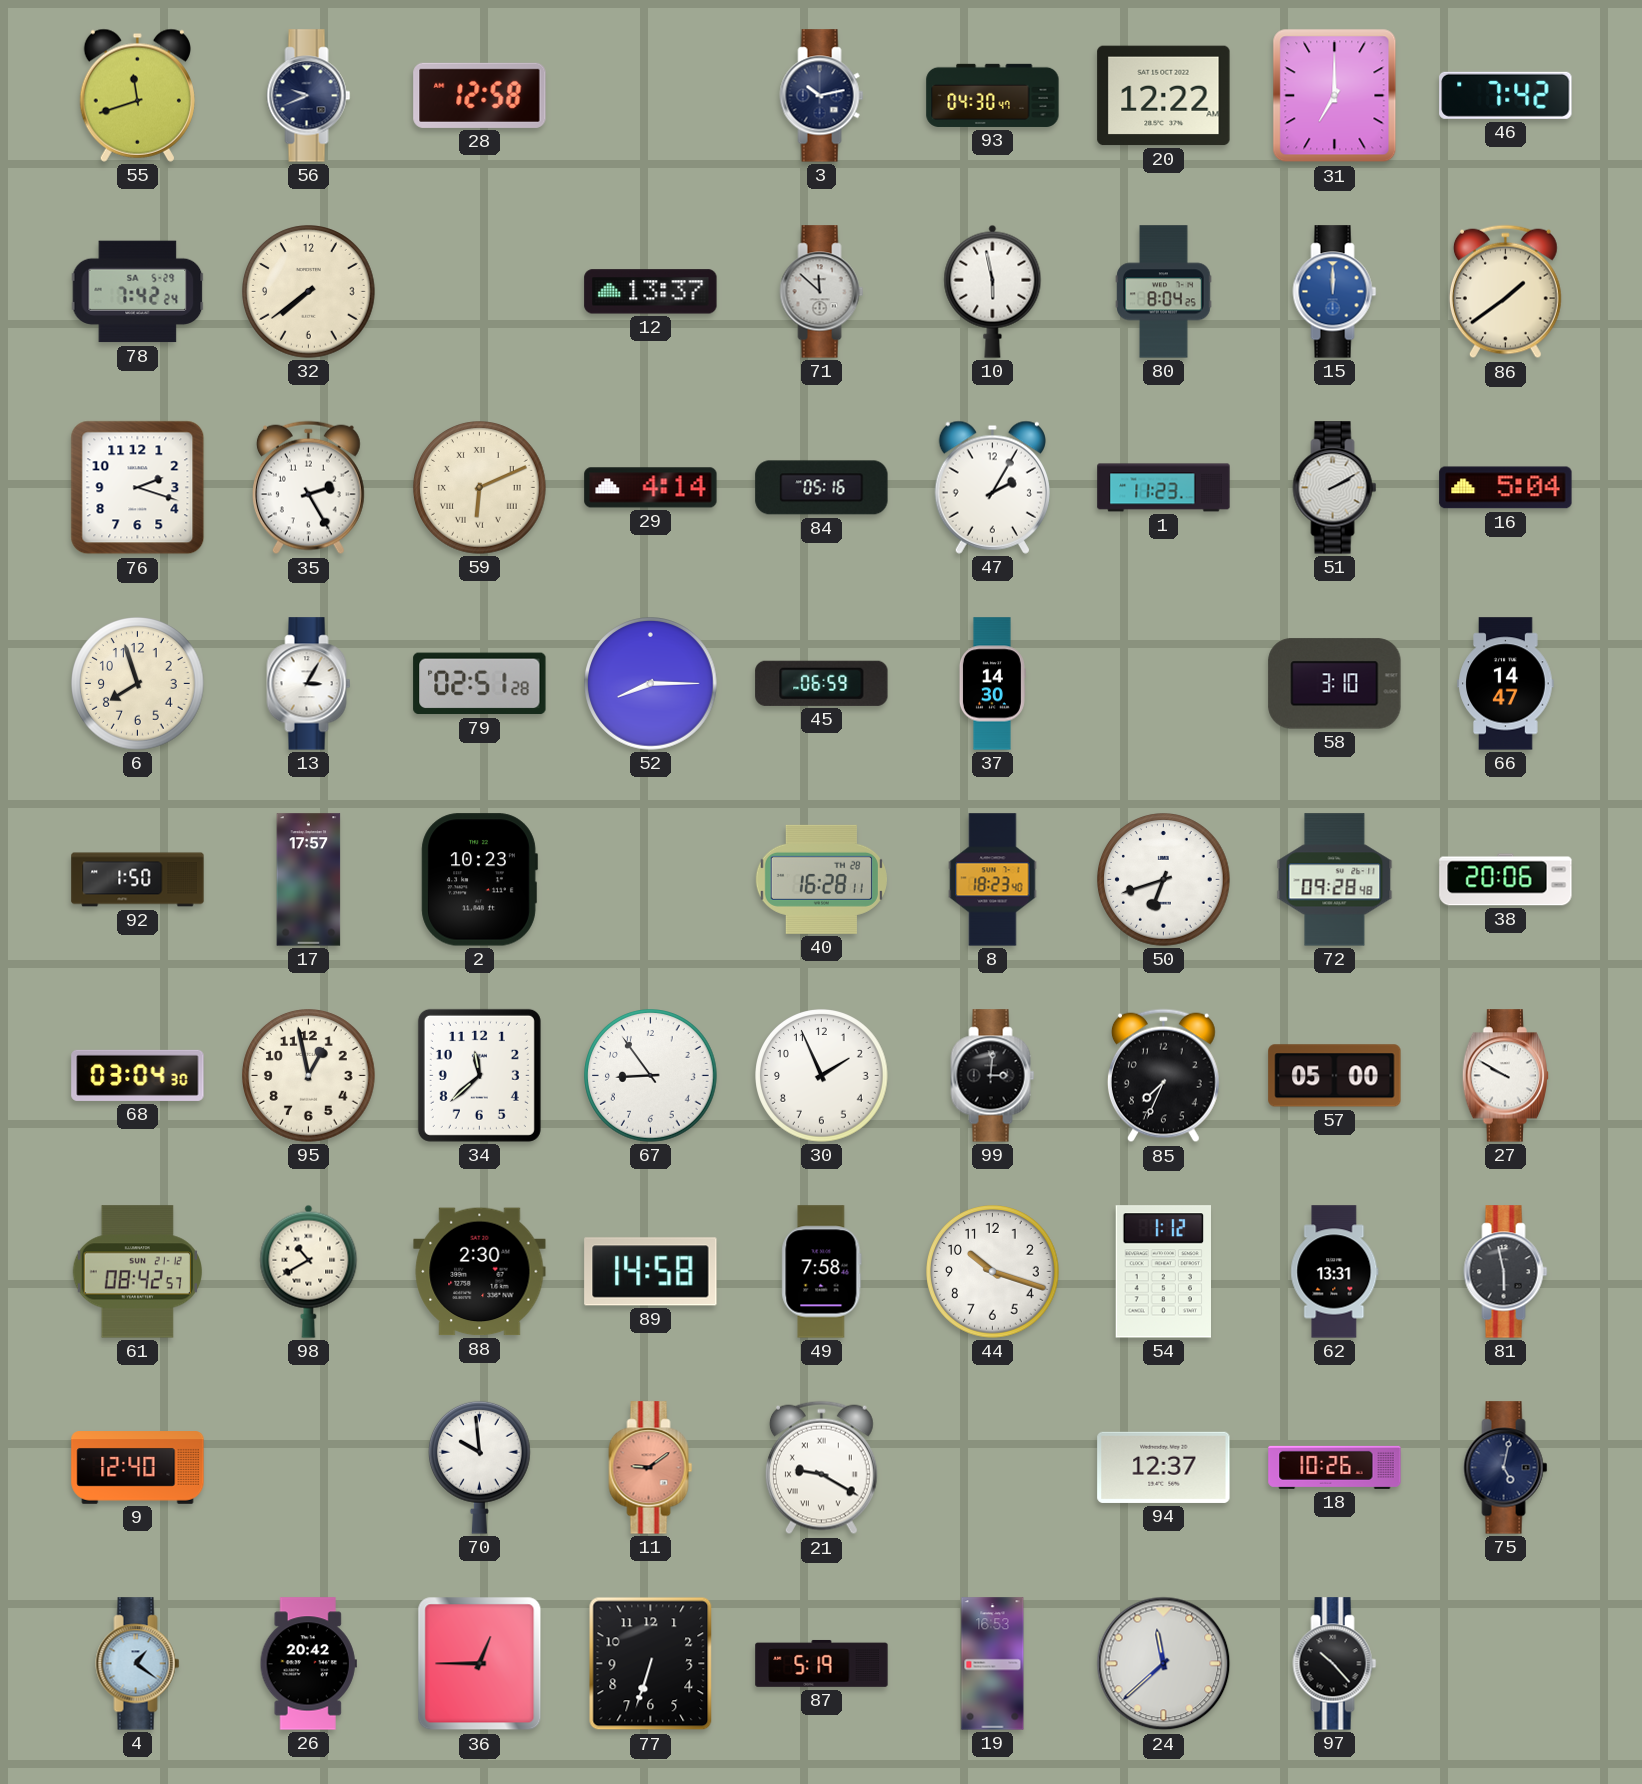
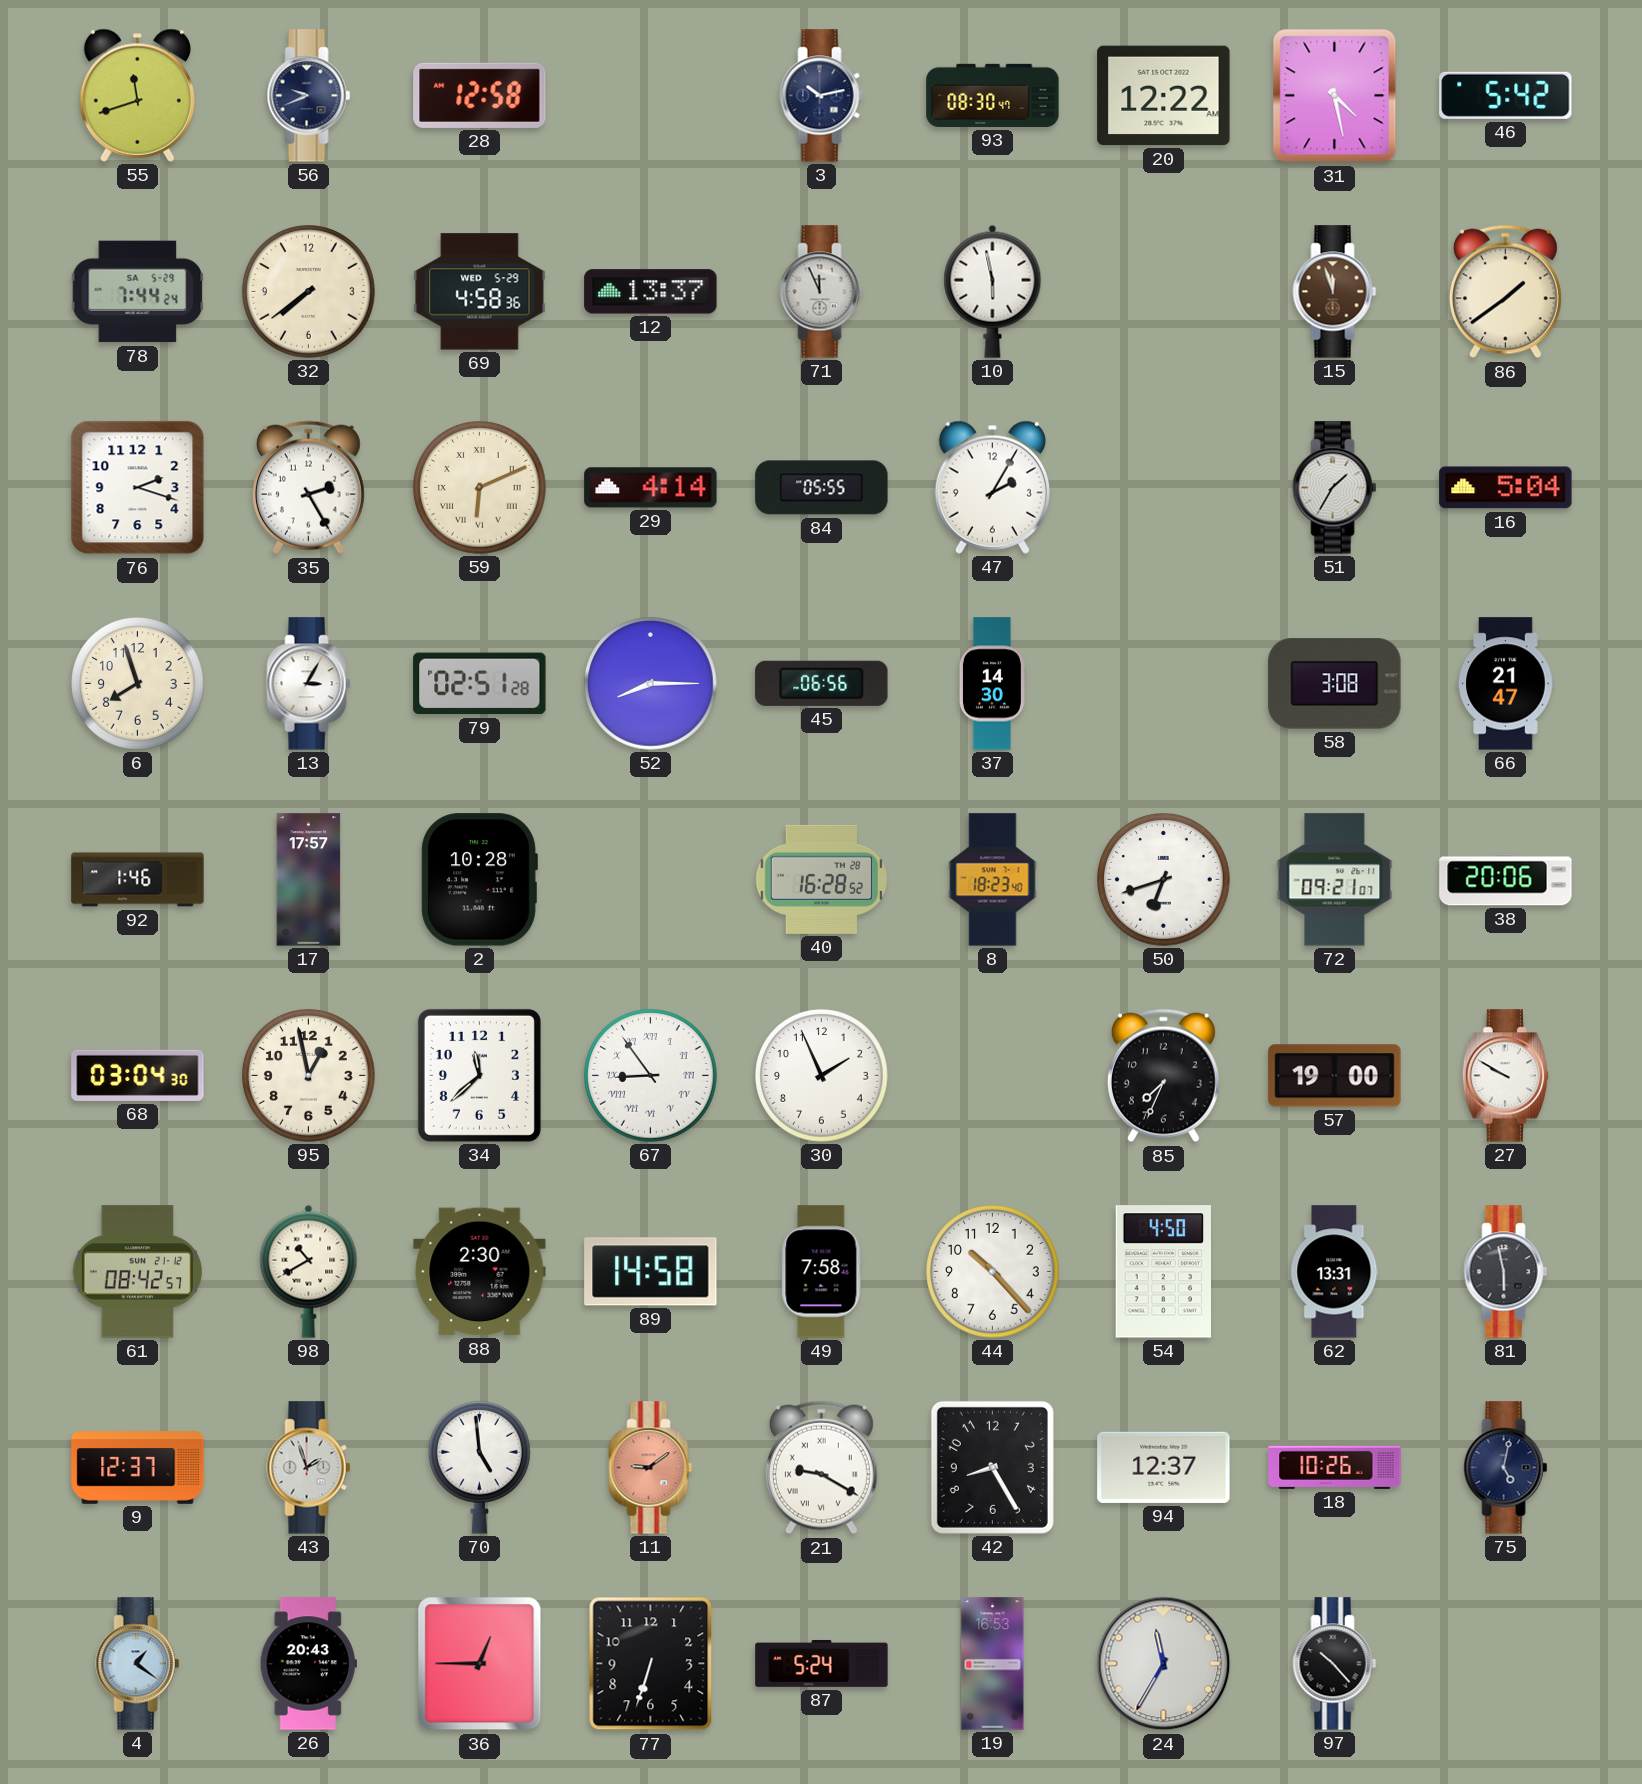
93: 04:30 -> 08:30
31: 7:00 -> 4:28
46: 7:42 -> 5:42
78: 7:42 -> 7:44
69: none -> 4:58
71: 11:52 -> 11:56
80: 8:04 -> none
15: 12:00 -> 11:57
15 dial: blue -> brown
84: 05:16 -> 05:55
1: 11:23 -> none
51: 2:10 -> 1:35
45: 06:59 -> 06:56
58: 3:10 -> 3:08
66: 14:47 -> 21:47
92: 1:50 -> 1:46
2: 10:23 -> 10:28
40: 16:28:11 -> 16:28:52
72: 09:28 -> 09:21
67 numerals: Arabic -> Roman
99: 3:01 -> none
57: 05:00 -> 19:00
44: 10:18 -> 10:23
54: 1:12 -> 4:50
9: 12:40 -> 12:37
43: none -> 1:57
70: 9:59 -> 4:59
42: none -> 8:25
26: 20:42 -> 20:43
87: 5:19 -> 5:24
24: 11:38 -> 11:35
